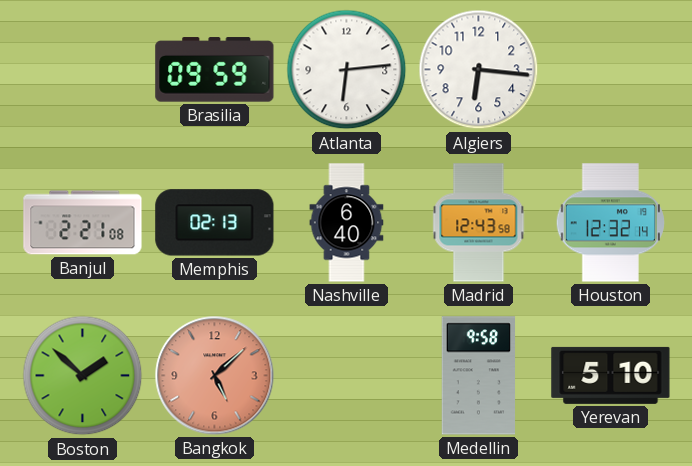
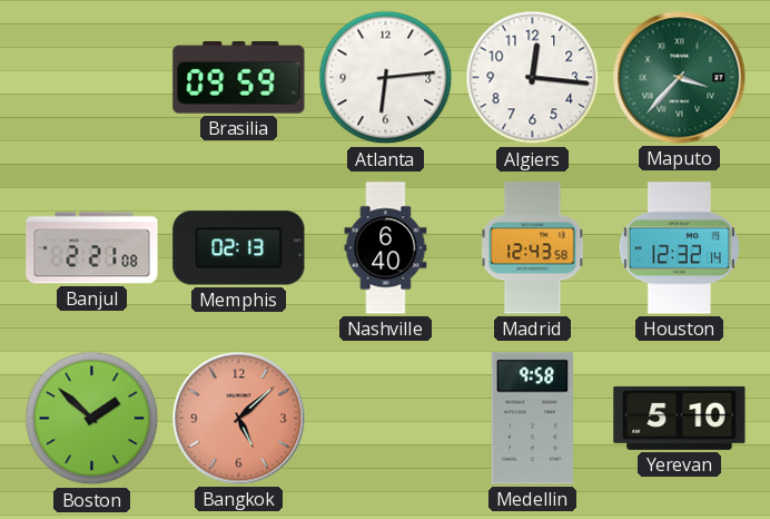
Algiers: 6:16 -> 12:16
Maputo: none -> 3:37
